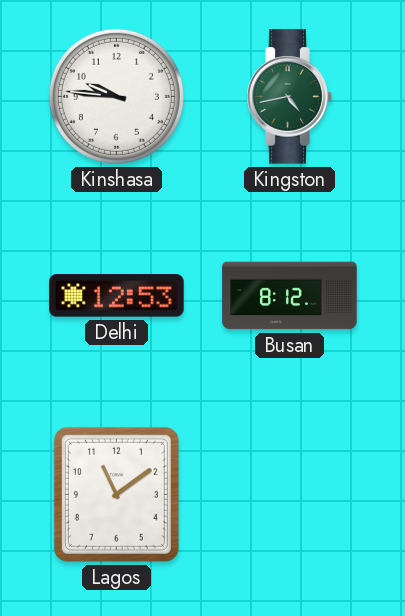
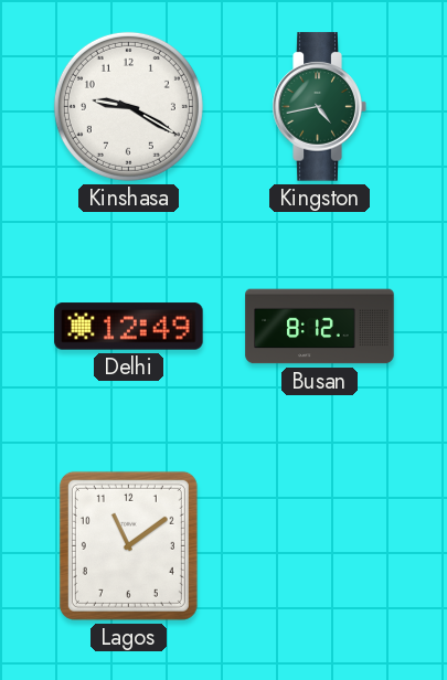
Kinshasa: 9:46 -> 9:20
Delhi: 12:53 -> 12:49
